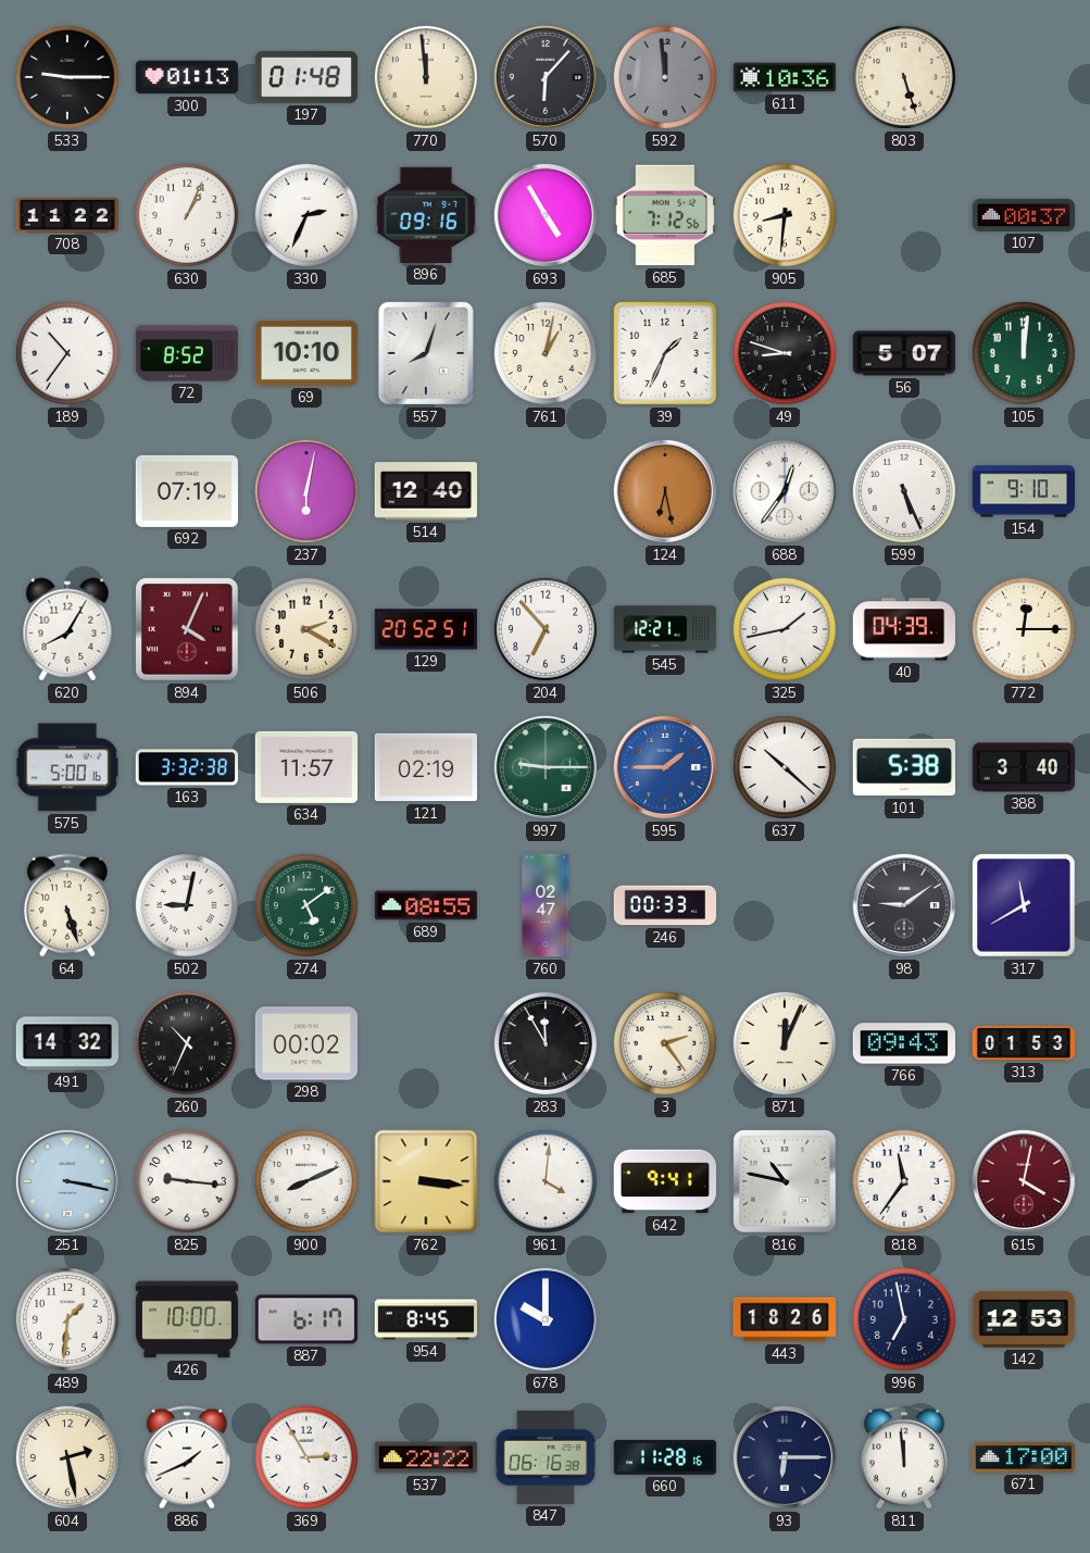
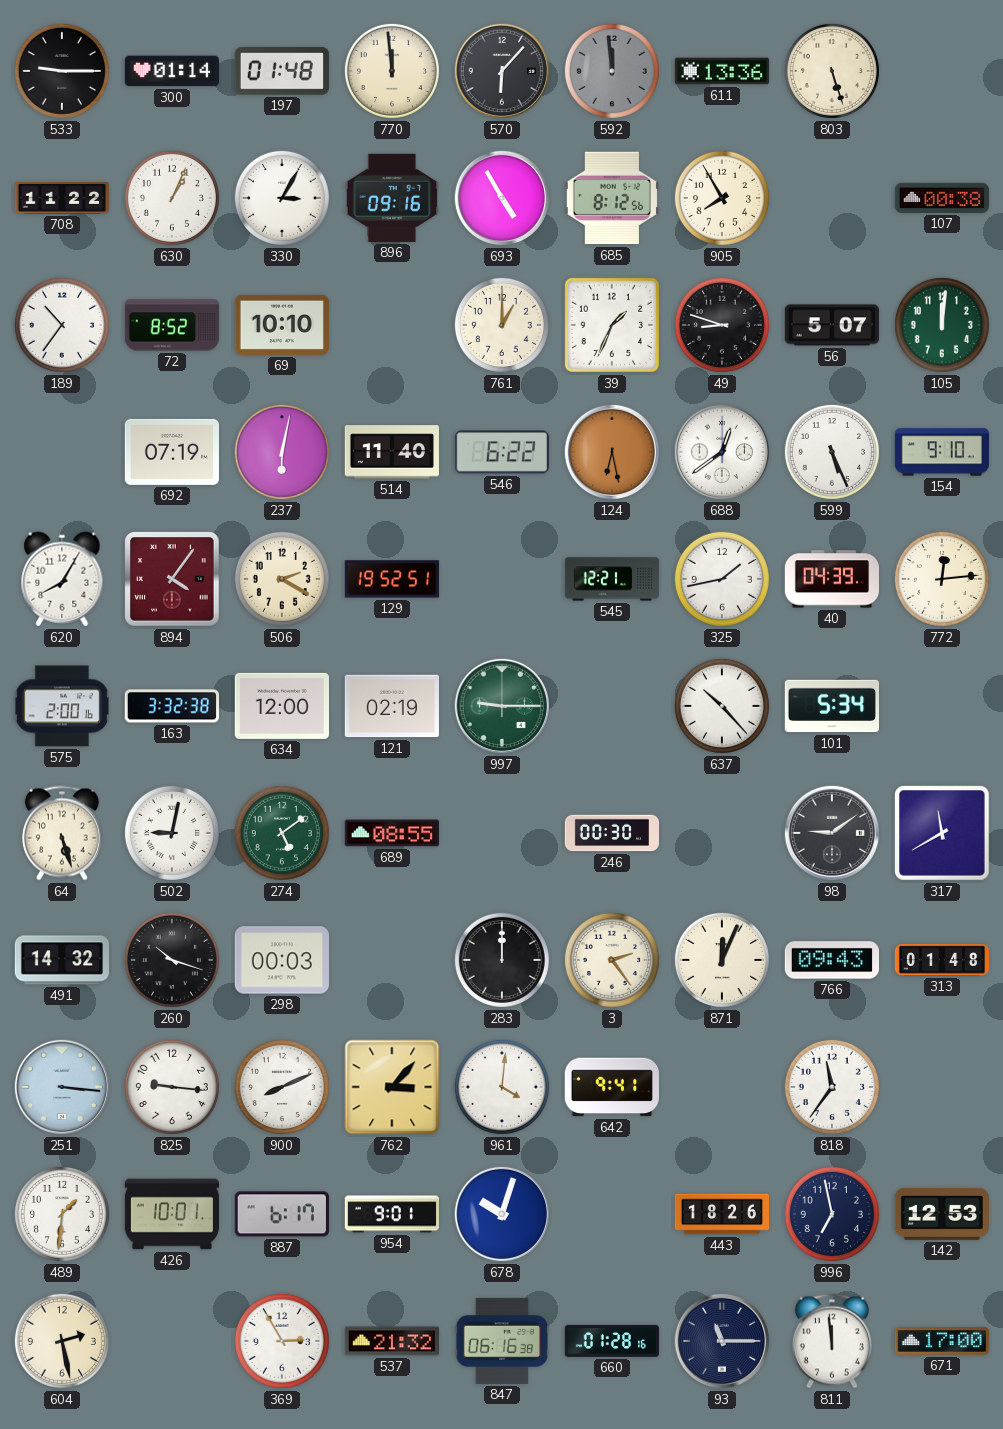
300: 01:13 -> 01:14
611: 10:36 -> 13:36
330: 2:34 -> 3:05
685: 7:12 -> 8:12
905: 8:31 -> 7:55
107: 00:37 -> 00:38
557: 8:03 -> none
761: 1:02 -> 1:00
514: 12:40 -> 11:40
546: none -> 6:22
688: 12:36 -> 12:39
894: 4:04 -> 4:06
129: 20:52 -> 19:52
204: 6:53 -> none
772: 12:15 -> 12:14
575: 5:00 -> 2:00
634: 11:57 -> 12:00
595: 1:45 -> none
637: 10:22 -> 10:23
101: 5:38 -> 5:34
388: 3:40 -> none
760: 02:47 -> none
246: 00:33 -> 00:30
260: 10:34 -> 10:18
298: 00:02 -> 00:03
283: 11:55 -> 12:00
313: 01:53 -> 01:48
251: 3:17 -> 3:16
762: 3:16 -> 3:07
816: 10:47 -> none
615: 4:02 -> none
426: 10:00 -> 10:01
954: 8:45 -> 9:01
678: 10:00 -> 10:03
886: 1:41 -> none
537: 22:22 -> 21:32
660: 11:28 -> 01:28
93: 6:15 -> 11:15
